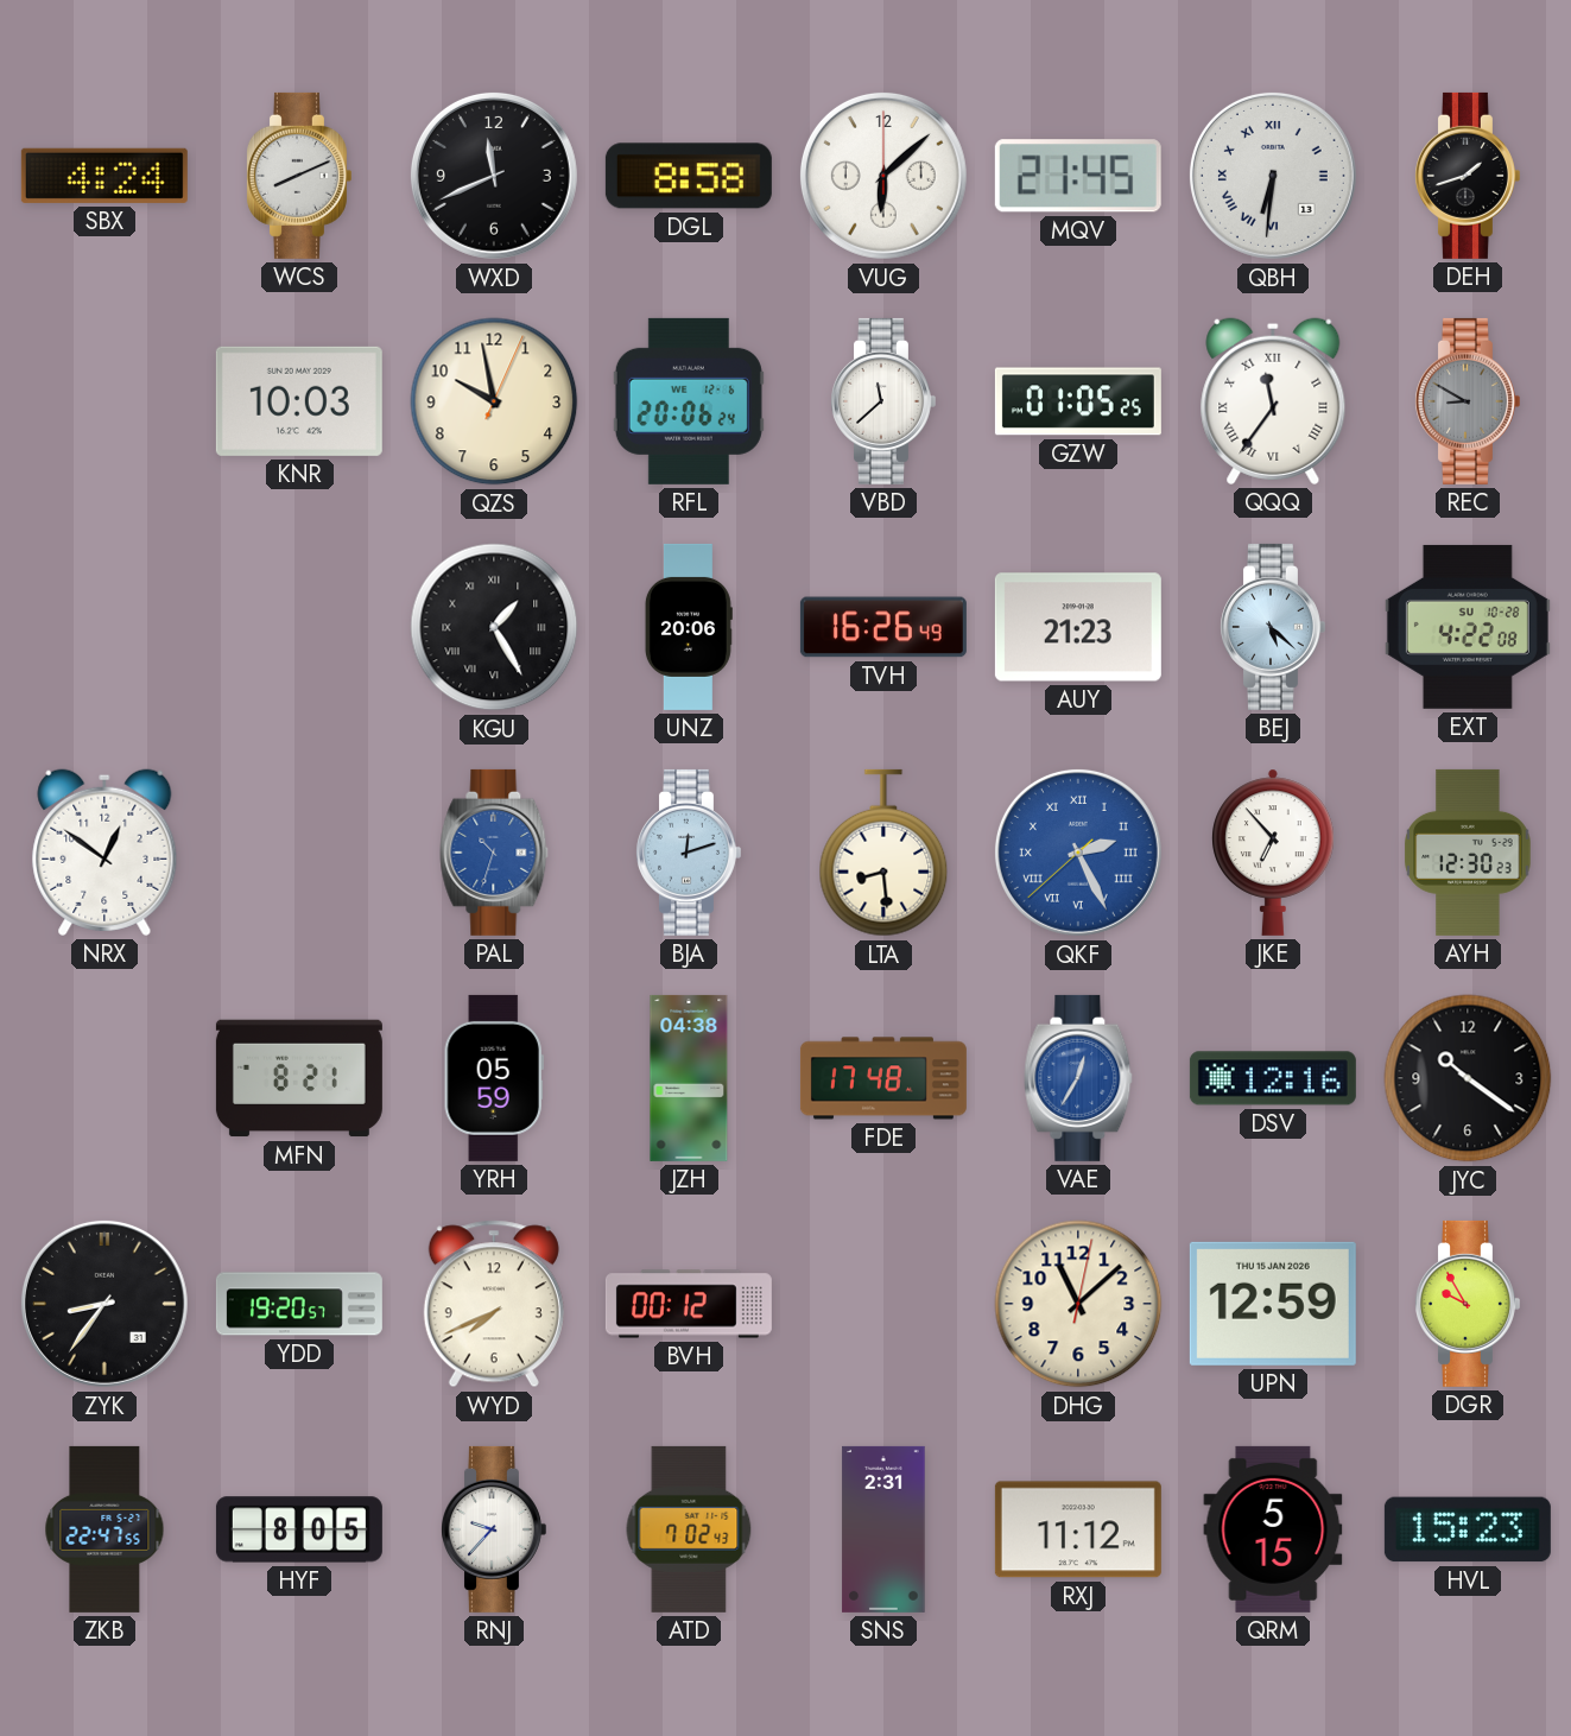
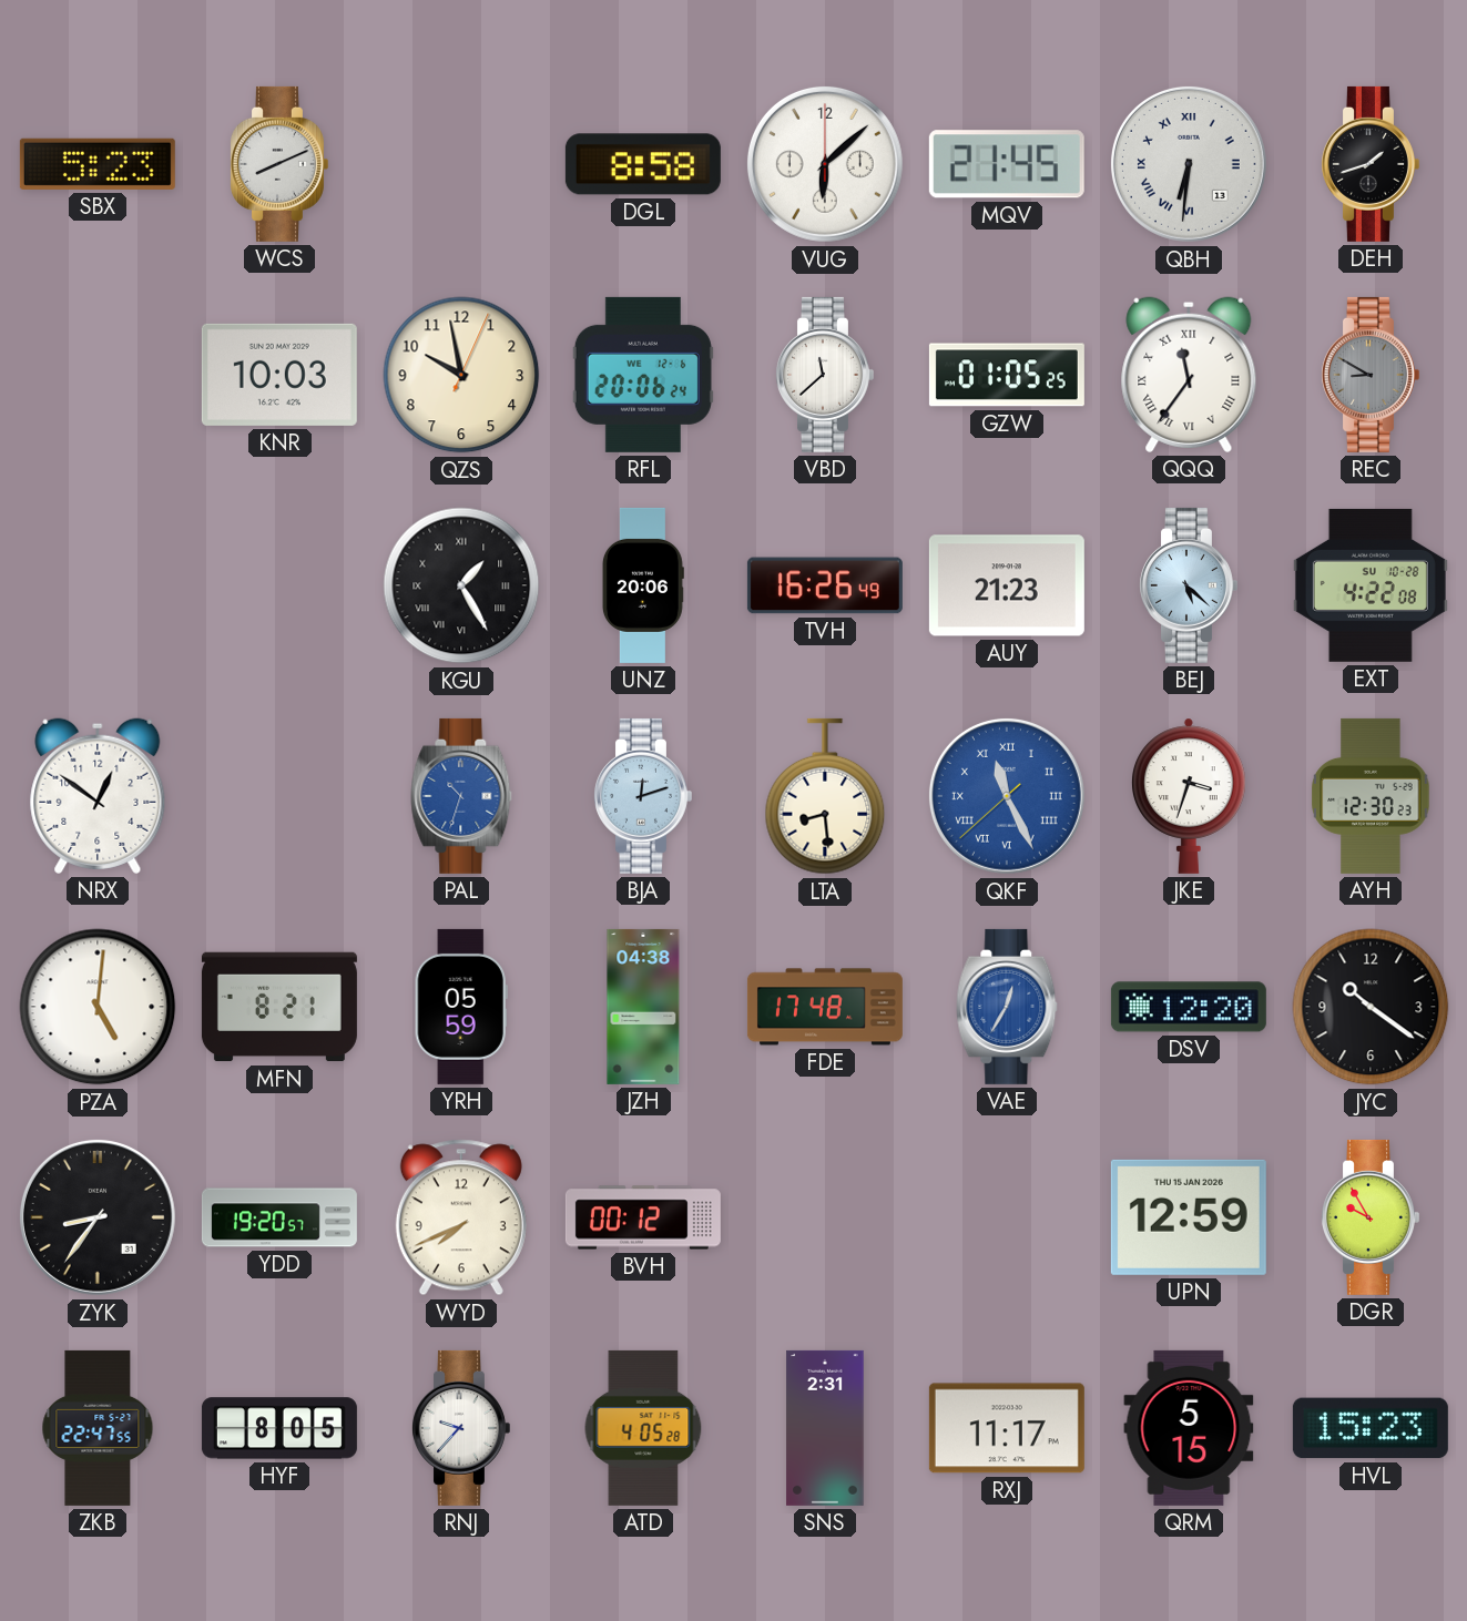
SBX: 4:24 -> 5:23
WXD: 11:41 -> none
QKF: 2:25 -> 11:25
JKE: 6:53 -> 3:33
PZA: none -> 5:01
DSV: 12:16 -> 12:20
DHG: 11:08 -> none
ATD: 7:02 -> 4:05
RXJ: 11:12 -> 11:17
